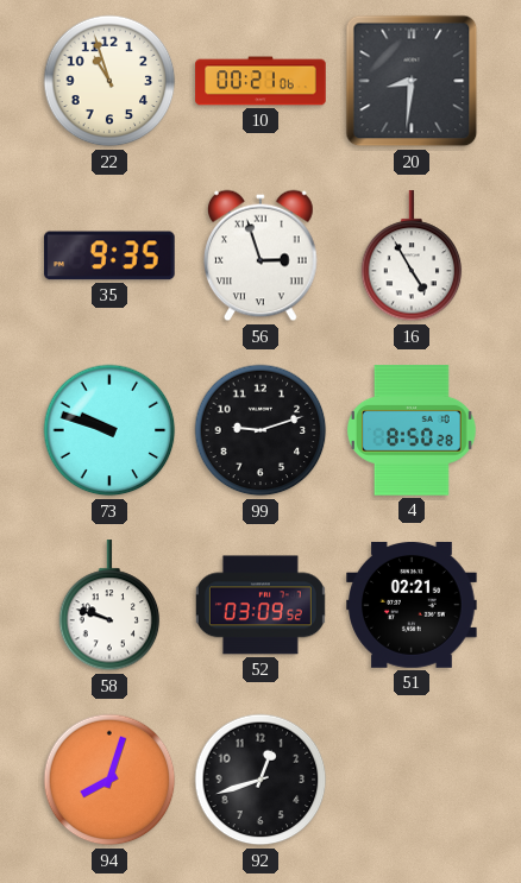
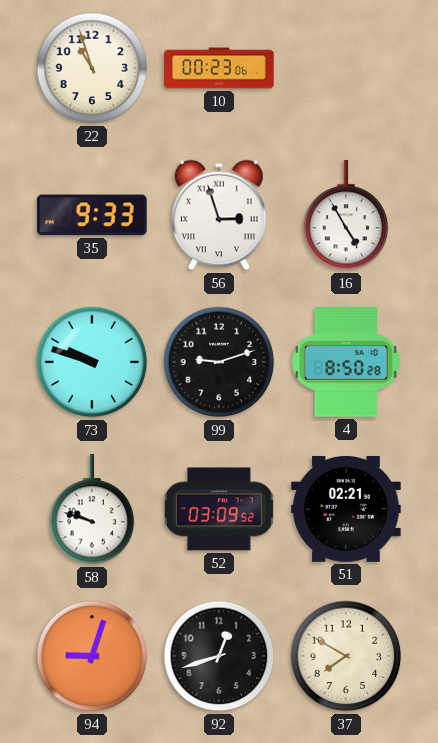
10: 00:21 -> 00:23
20: 8:31 -> none
35: 9:35 -> 9:33
94: 8:03 -> 9:03
37: none -> 7:50
